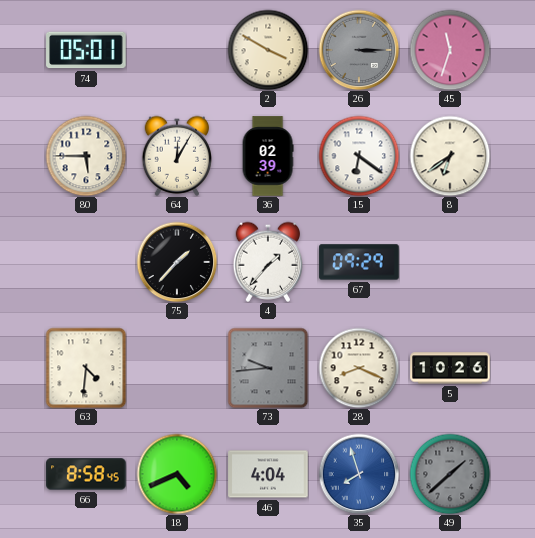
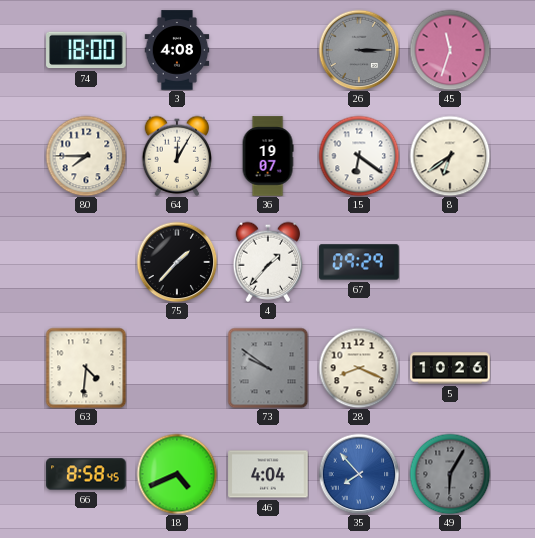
74: 05:01 -> 18:00
3: none -> 4:08
2: 3:50 -> none
80: 5:45 -> 7:45
36: 02:39 -> 19:07
73: 9:44 -> 9:51
35: 7:57 -> 7:53
49: 1:38 -> 6:05
